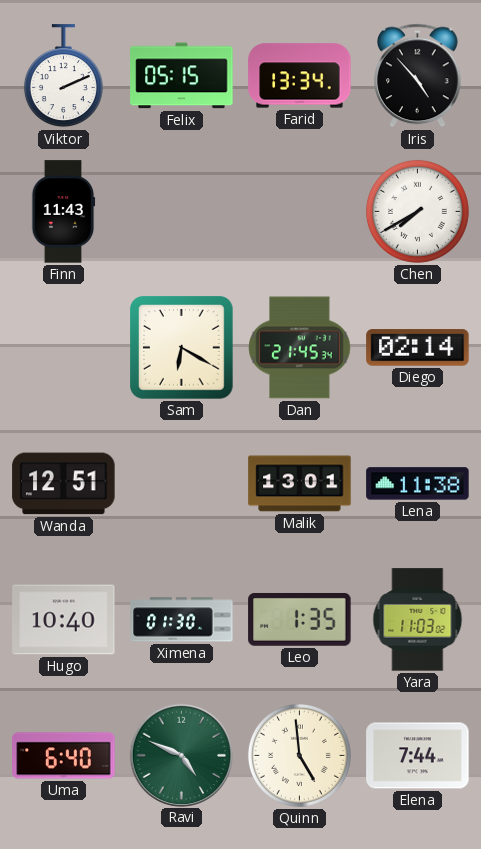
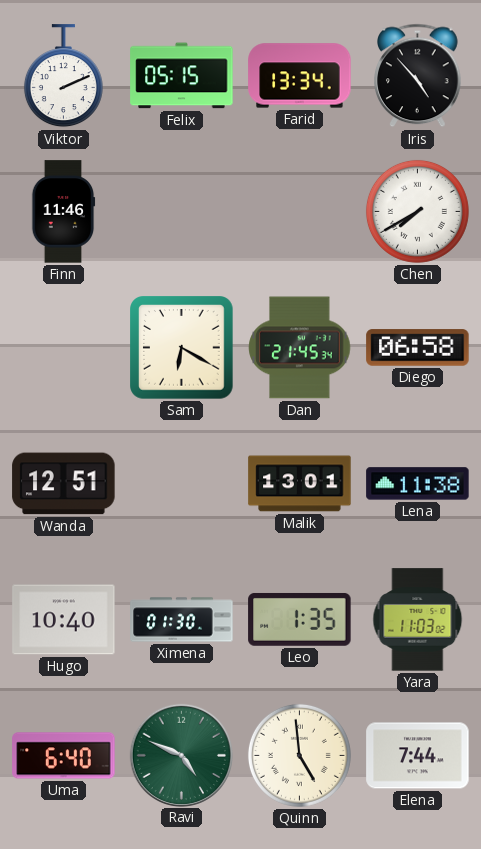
Finn: 11:43 -> 11:46
Diego: 02:14 -> 06:58
